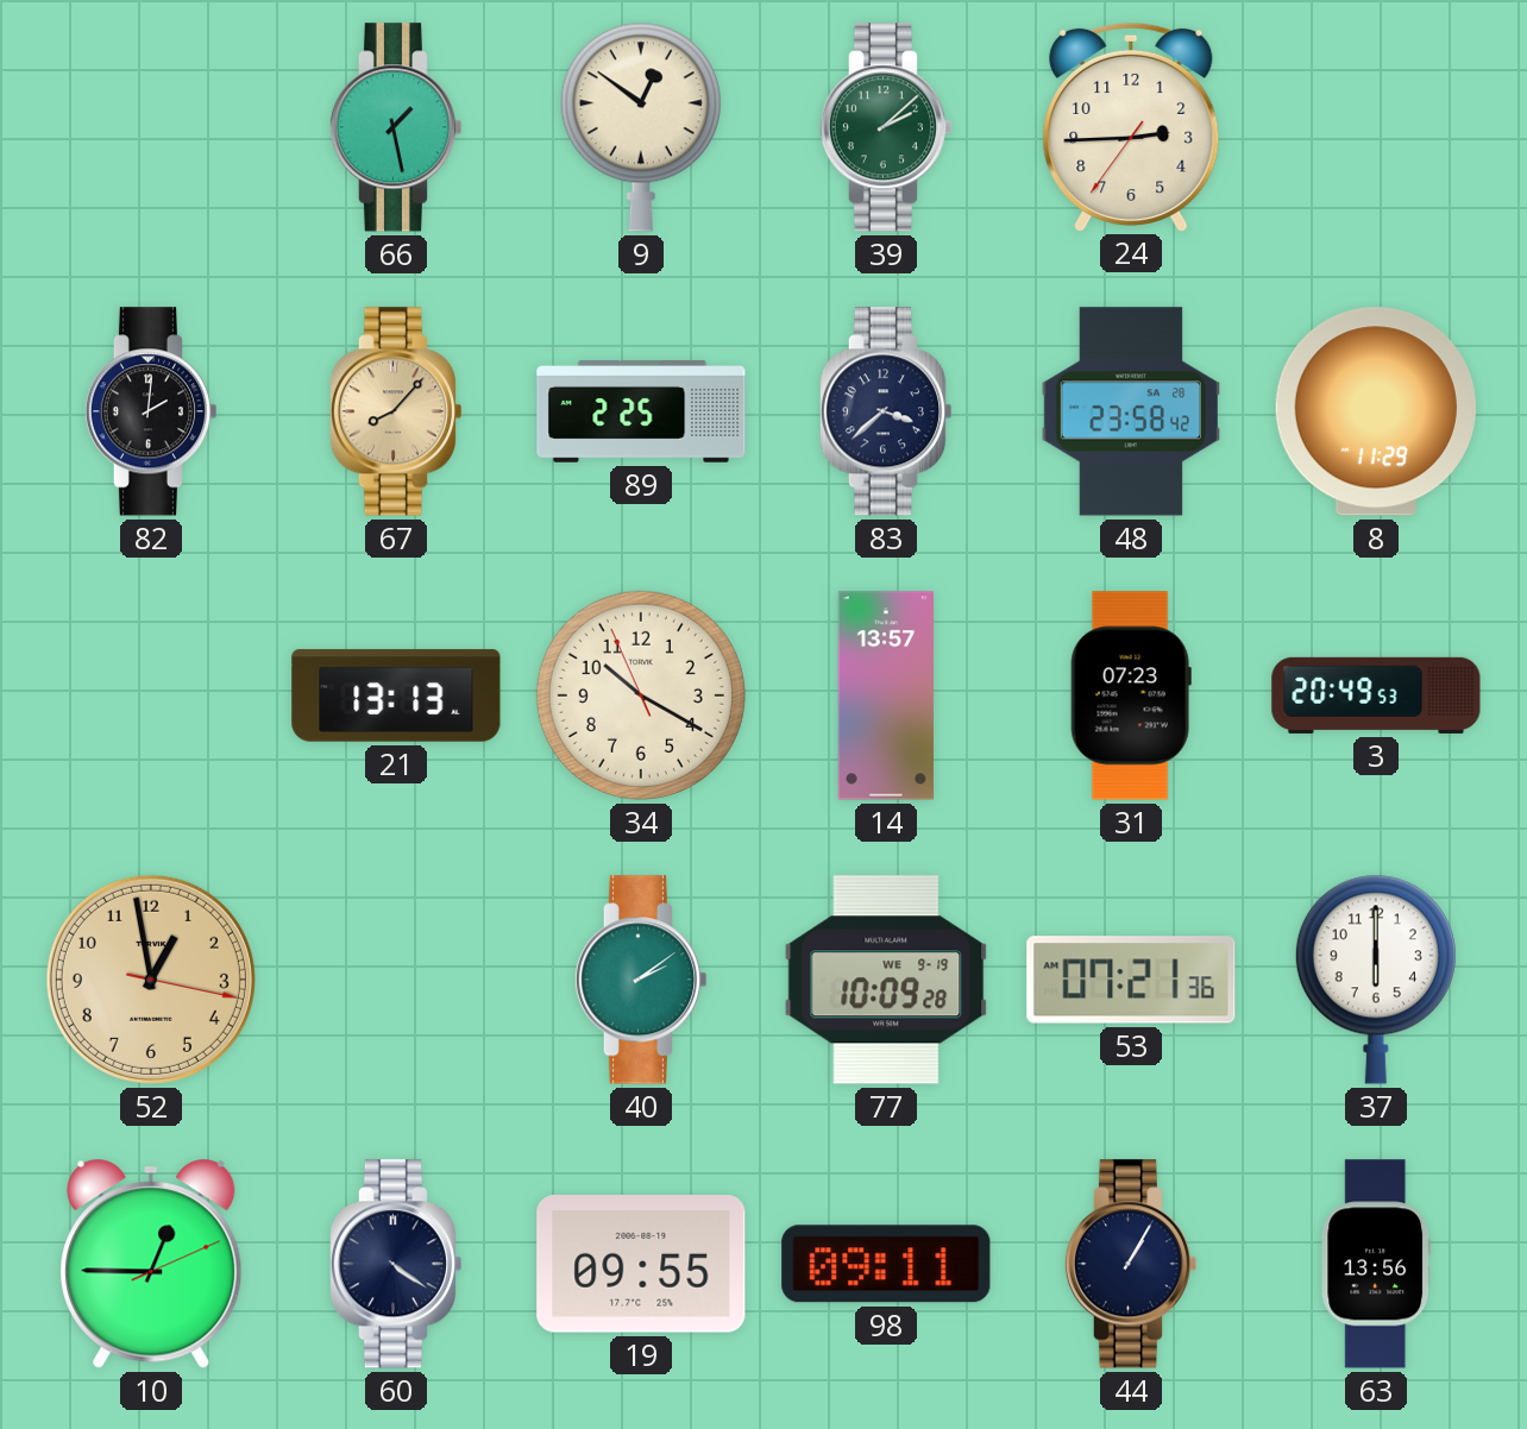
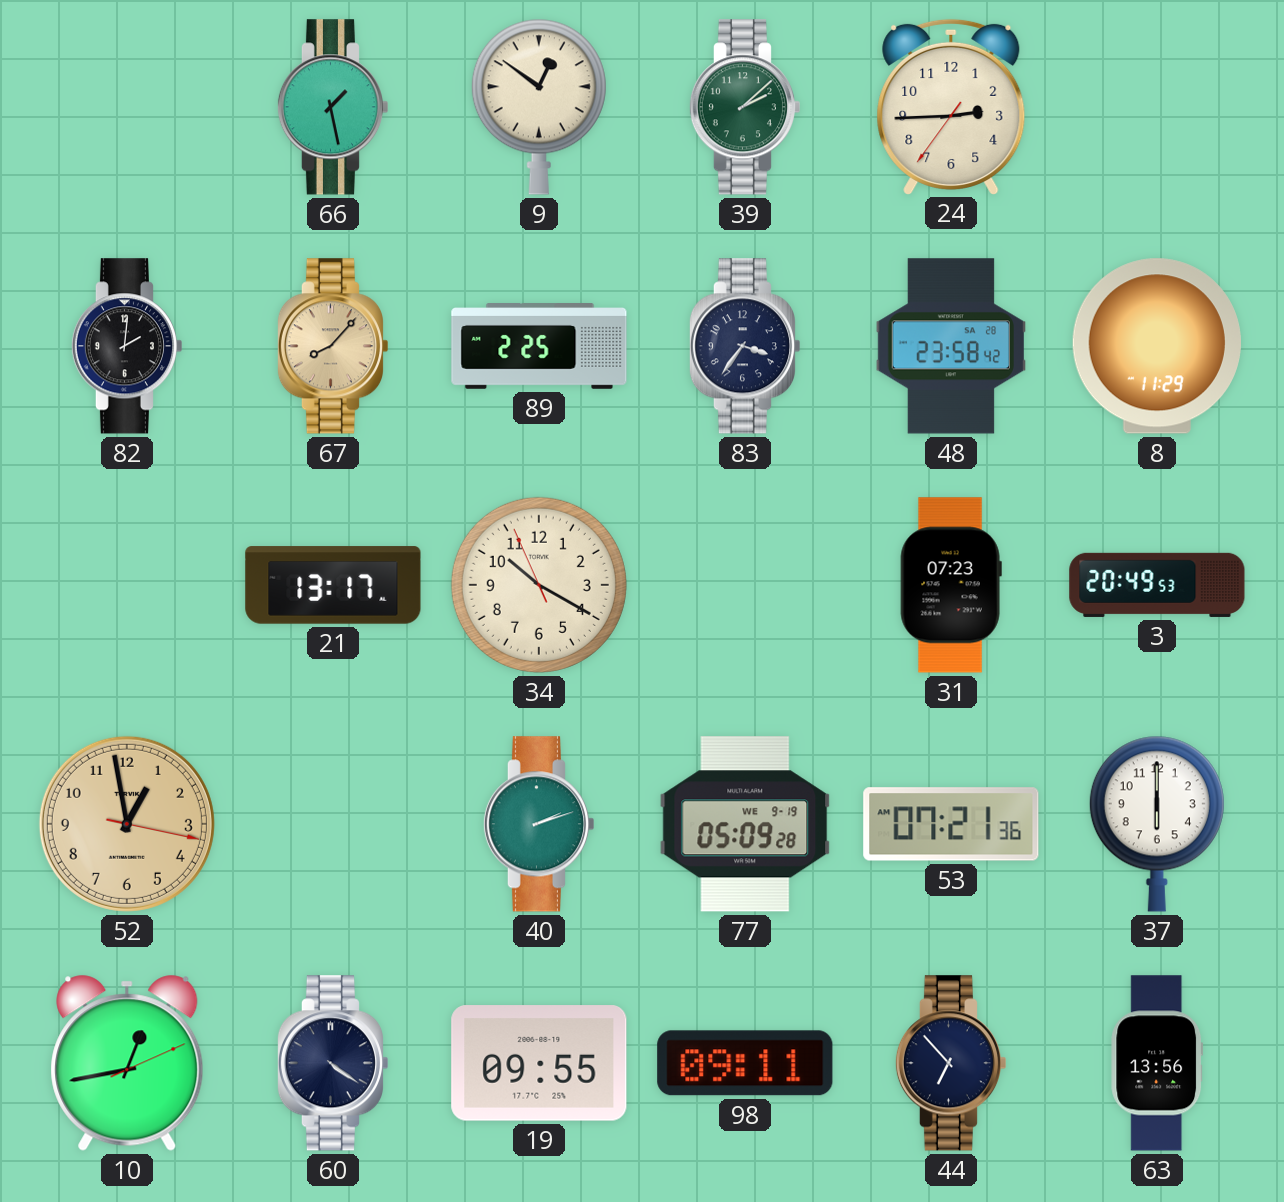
83: 3:38 -> 3:36
21: 13:13 -> 13:17
14: 13:57 -> none
40: 2:09 -> 2:12
77: 10:09 -> 05:09
10: 12:45 -> 12:43
44: 1:05 -> 6:53
